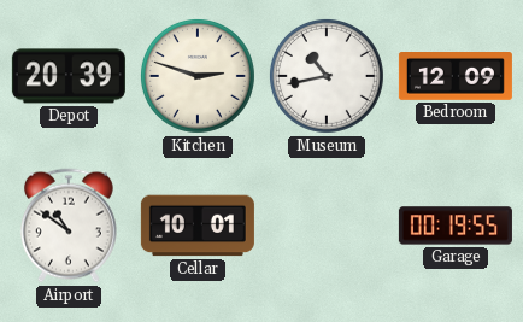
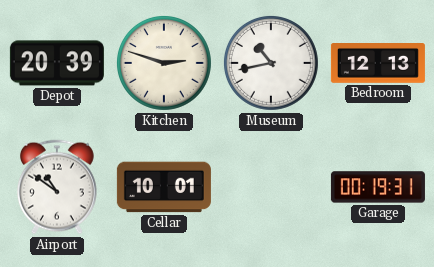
Bedroom: 12:09 -> 12:13
Garage: 00:19:55 -> 00:19:31
